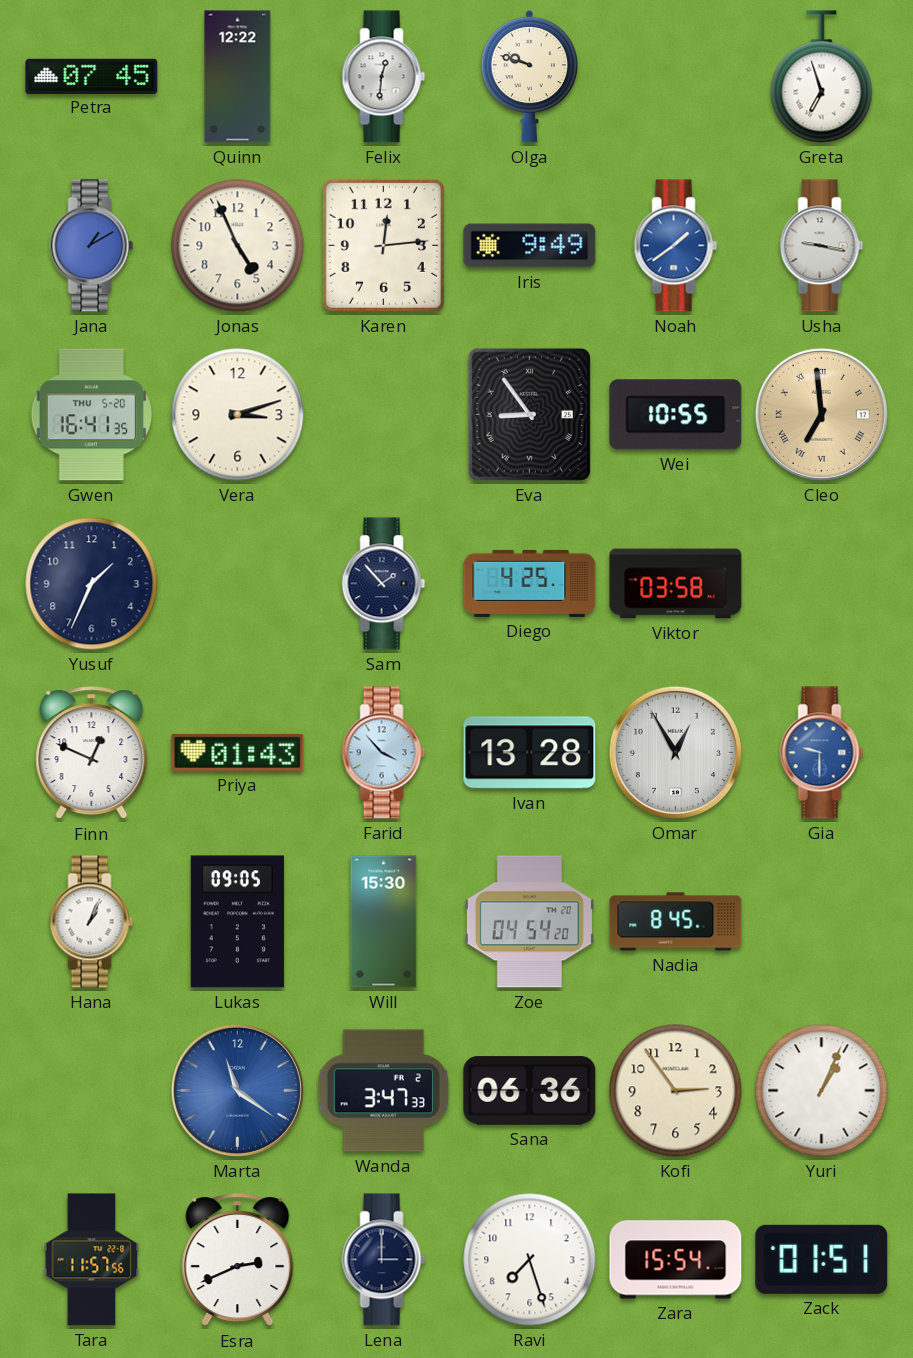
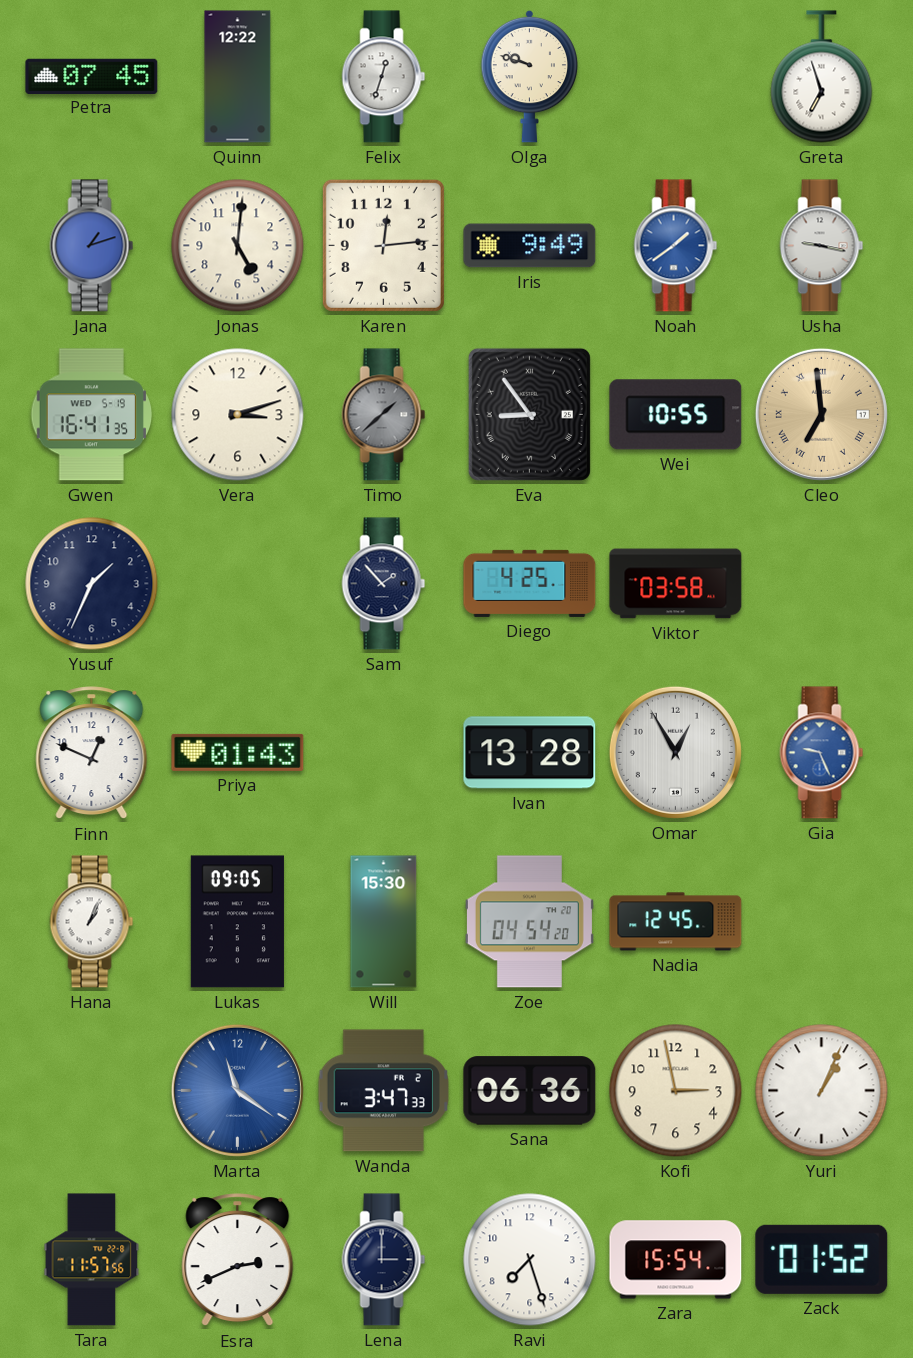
Felix: 12:31 -> 12:33
Jana: 1:10 -> 1:12
Jonas: 4:56 -> 5:01
Gwen date: THU 5-20 -> WED 5-19
Timo: none -> 1:38
Farid: 3:53 -> none
Gia: 9:30 -> 9:26
Nadia: 8:45 -> 12:45
Kofi: 2:54 -> 2:58
Zack: 01:51 -> 01:52
